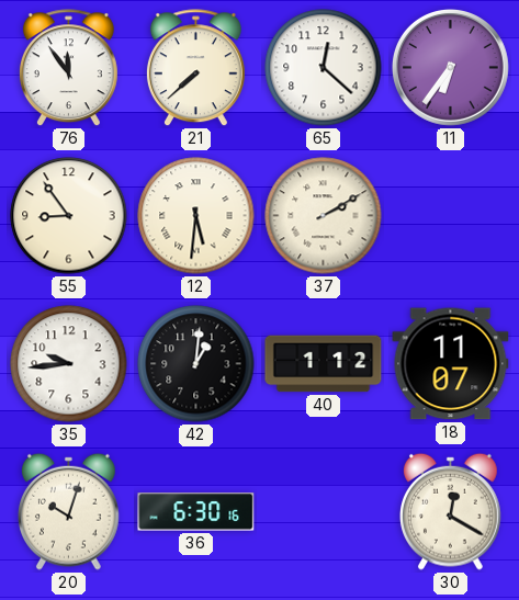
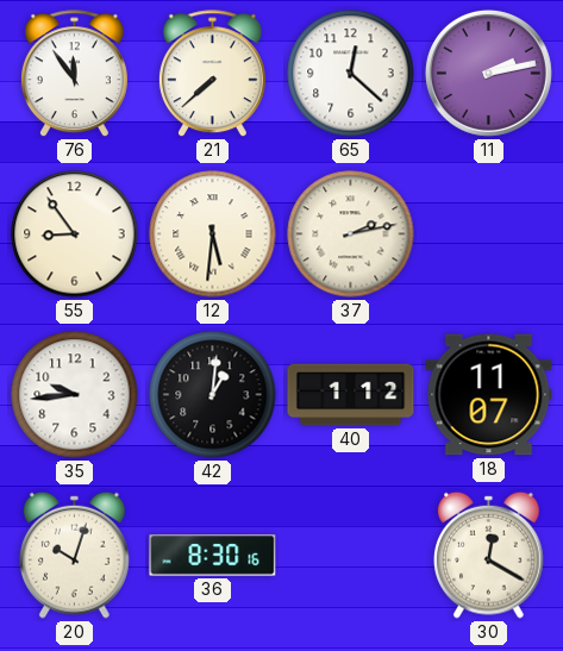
11: 6:36 -> 2:13
37: 2:10 -> 2:13
36: 6:30 -> 8:30
